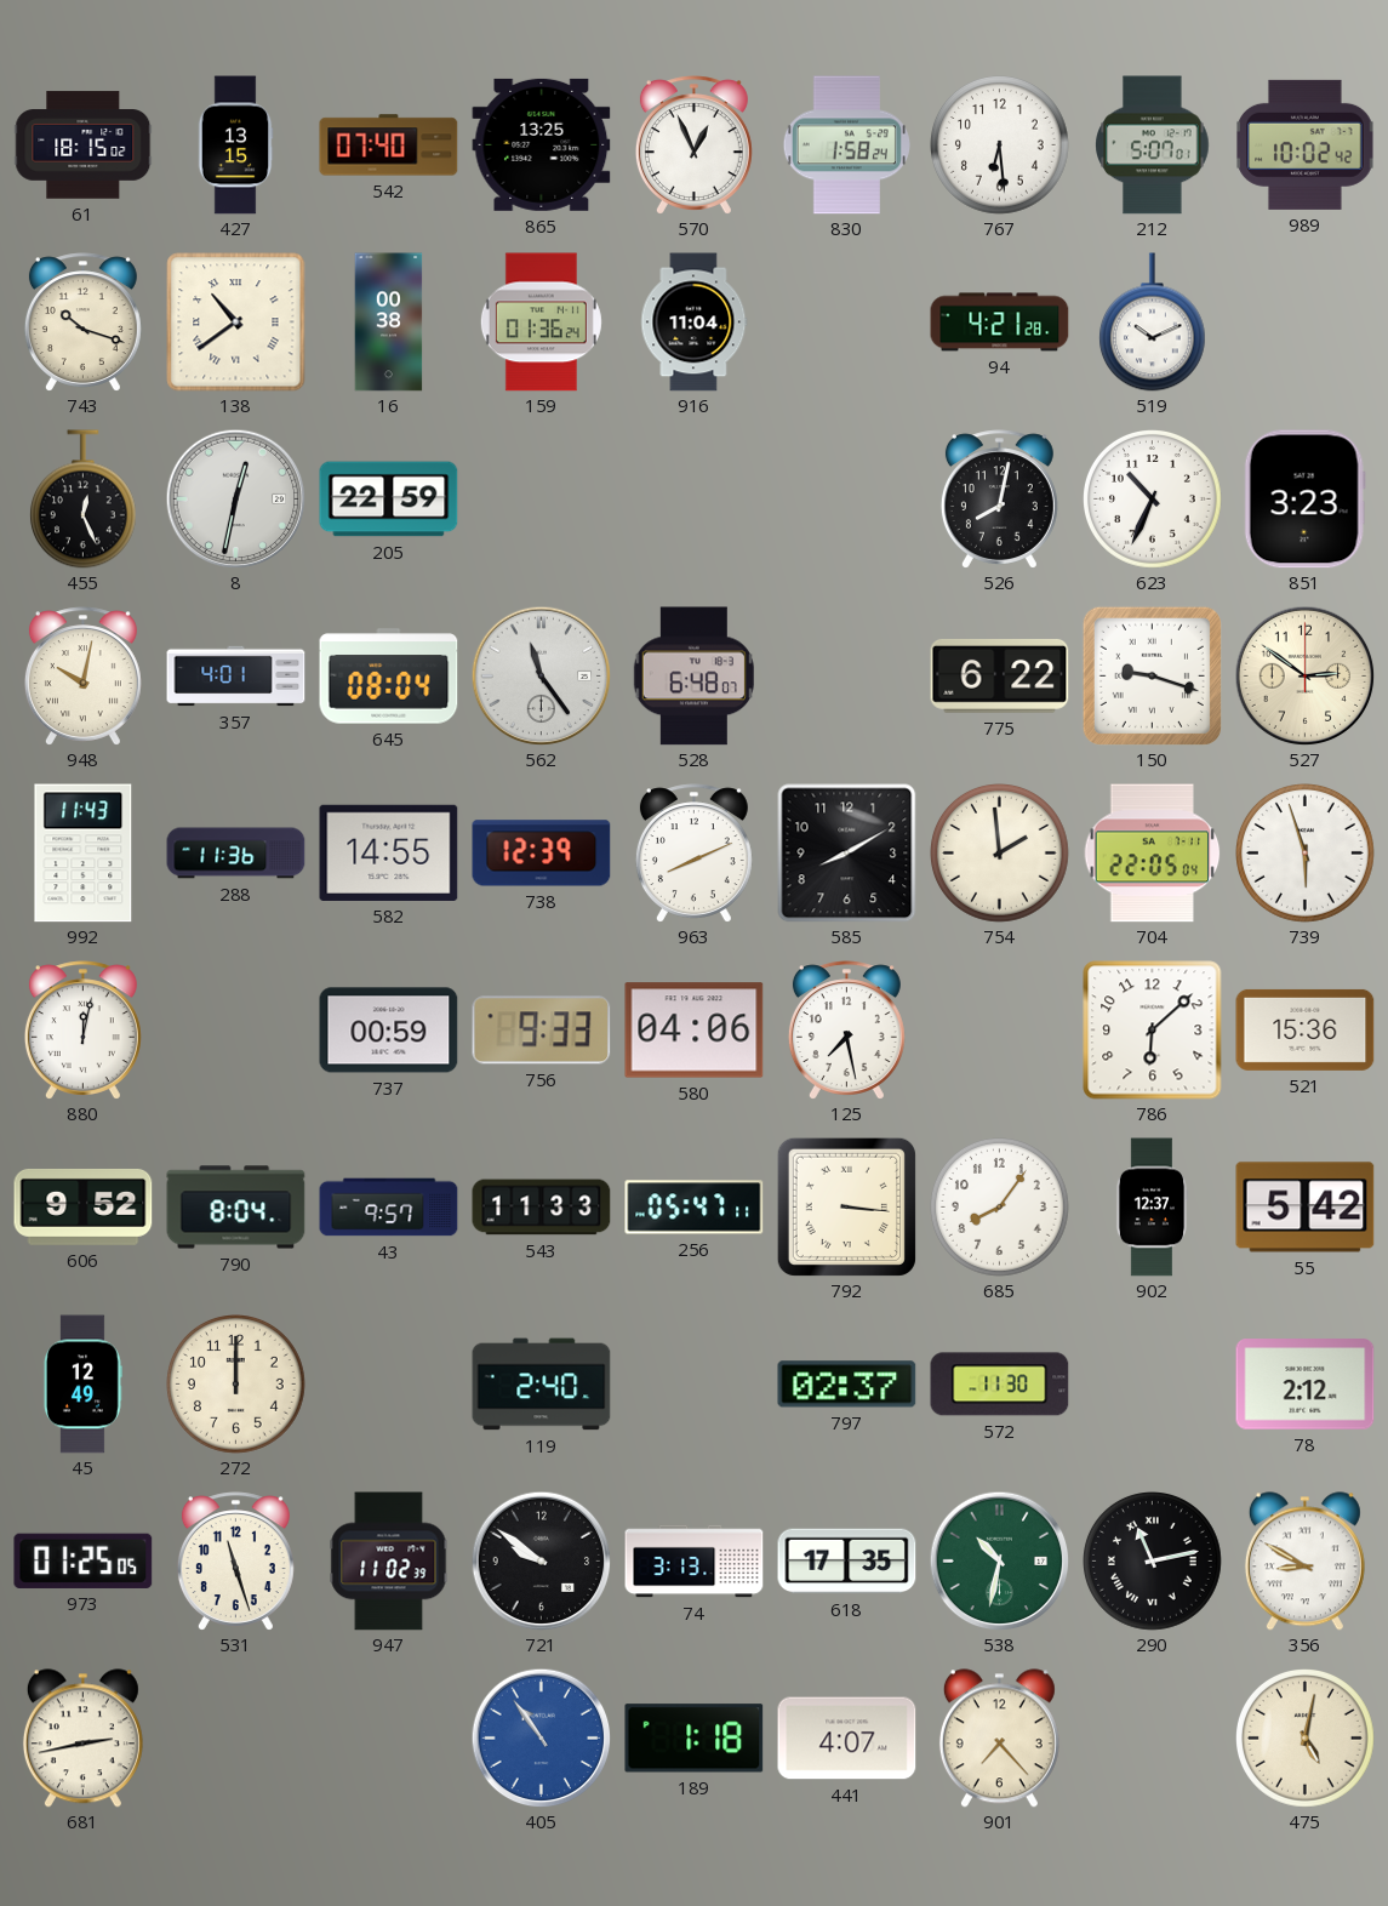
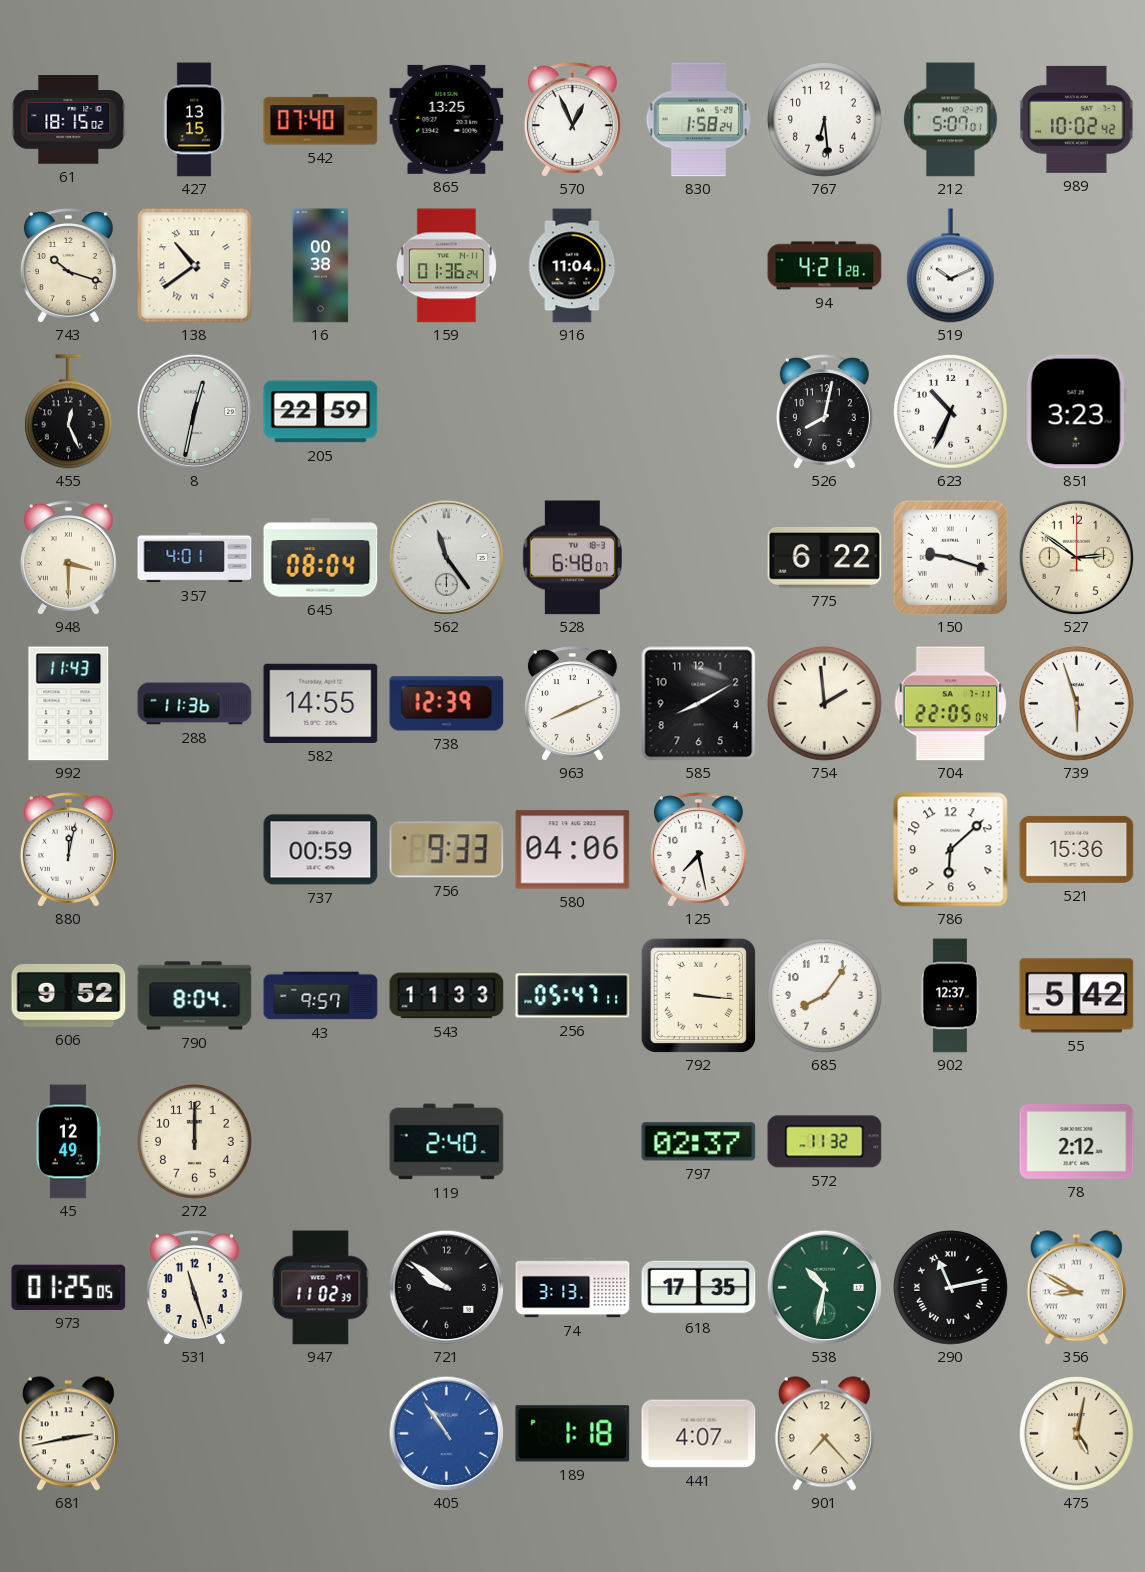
948: 10:02 -> 3:30
572: 11:30 -> 11:32
